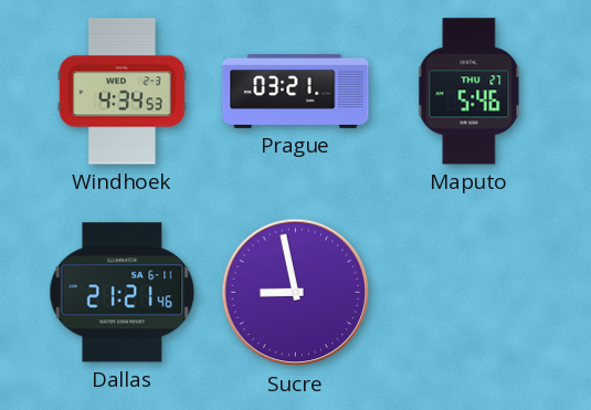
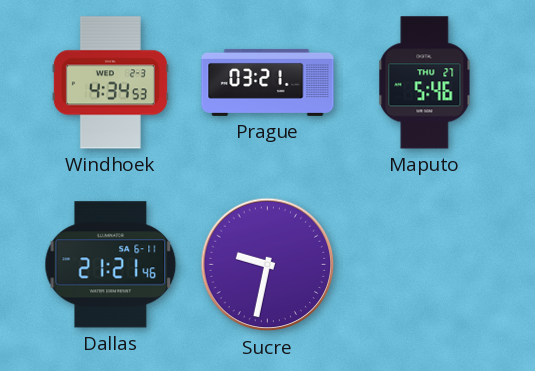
Sucre: 8:58 -> 9:32
